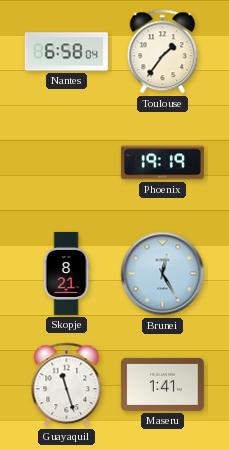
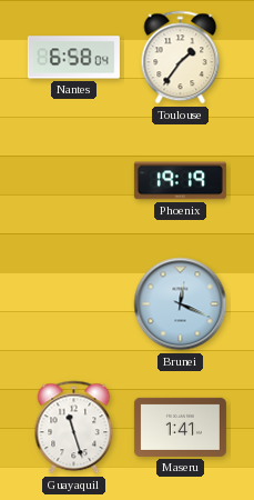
Skopje: 8:21 -> none
Brunei: 12:25 -> 12:19
